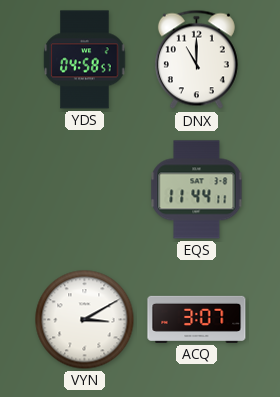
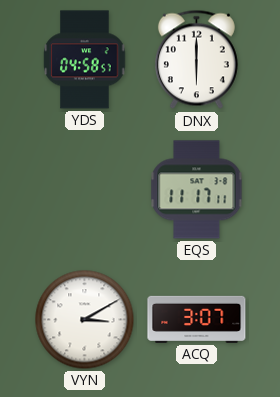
DNX: 11:00 -> 6:00
EQS: 11:44 -> 11:17
